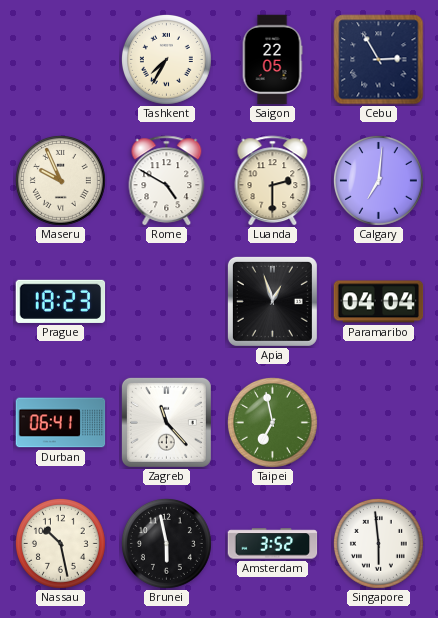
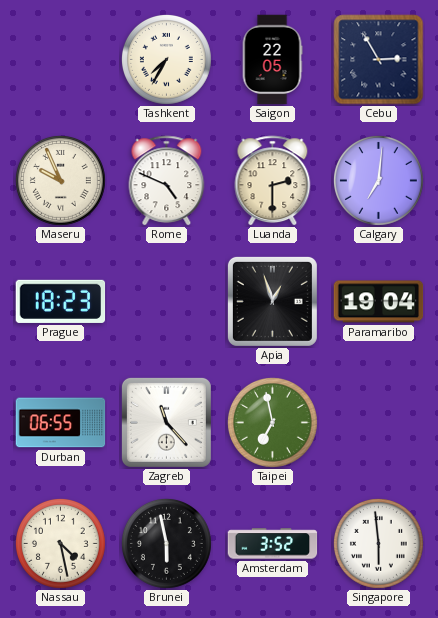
Rome: 4:50 -> 4:49
Paramaribo: 04:04 -> 19:04
Durban: 06:41 -> 06:55
Nassau: 10:28 -> 4:28
